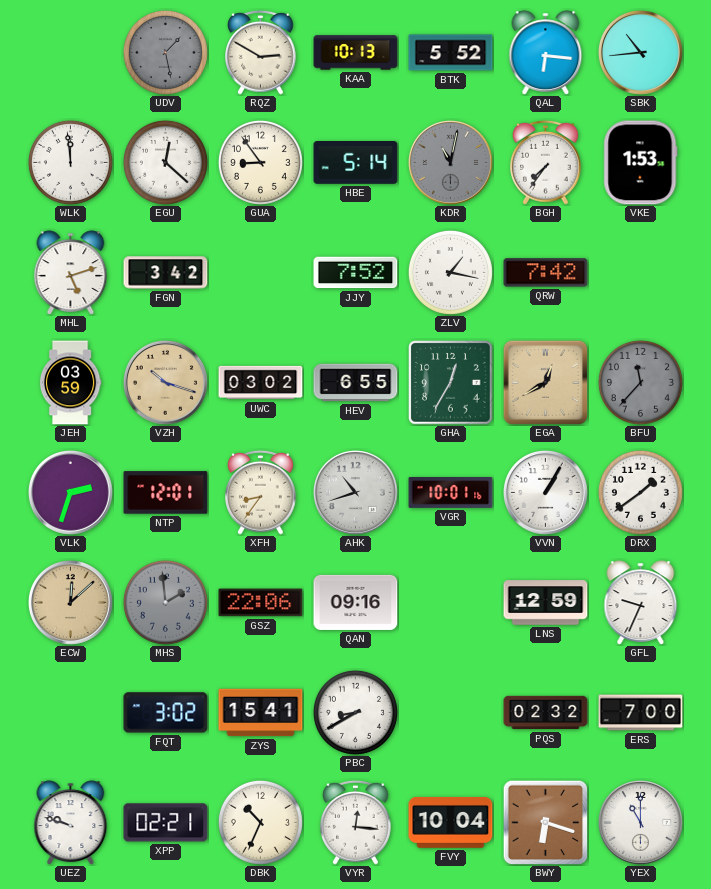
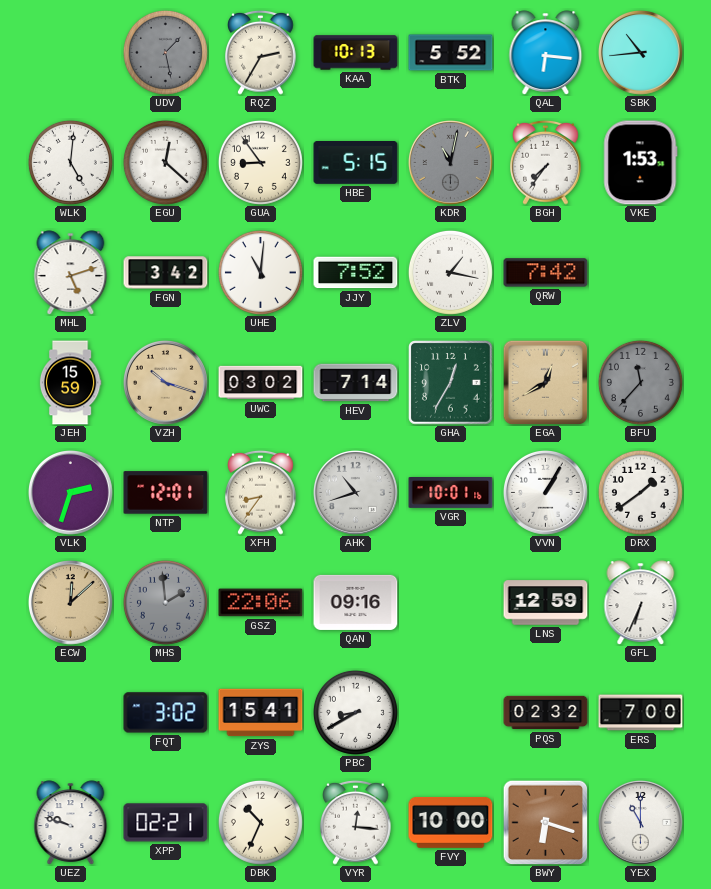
RQZ: 2:50 -> 2:35
WLK: 11:59 -> 5:01
HBE: 5:14 -> 5:15
UHE: none -> 11:01
JEH: 03:59 -> 15:59
HEV: 6:55 -> 7:14
GFL: 9:34 -> 6:34
FVY: 10:04 -> 10:00
